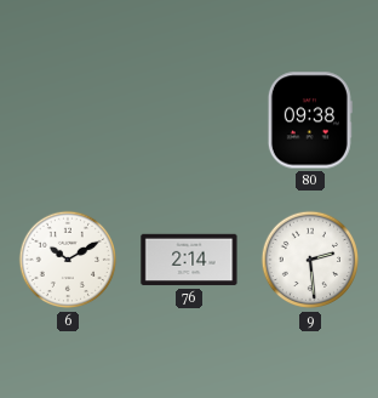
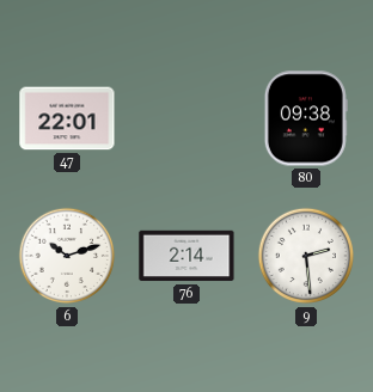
47: none -> 22:01
6: 10:10 -> 10:12
